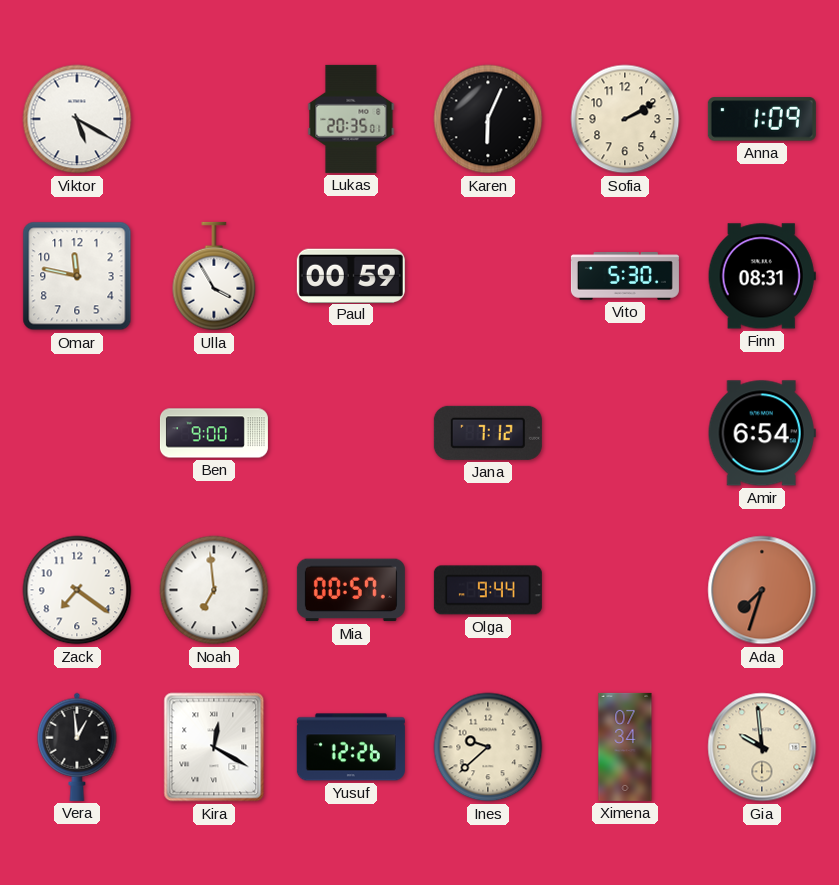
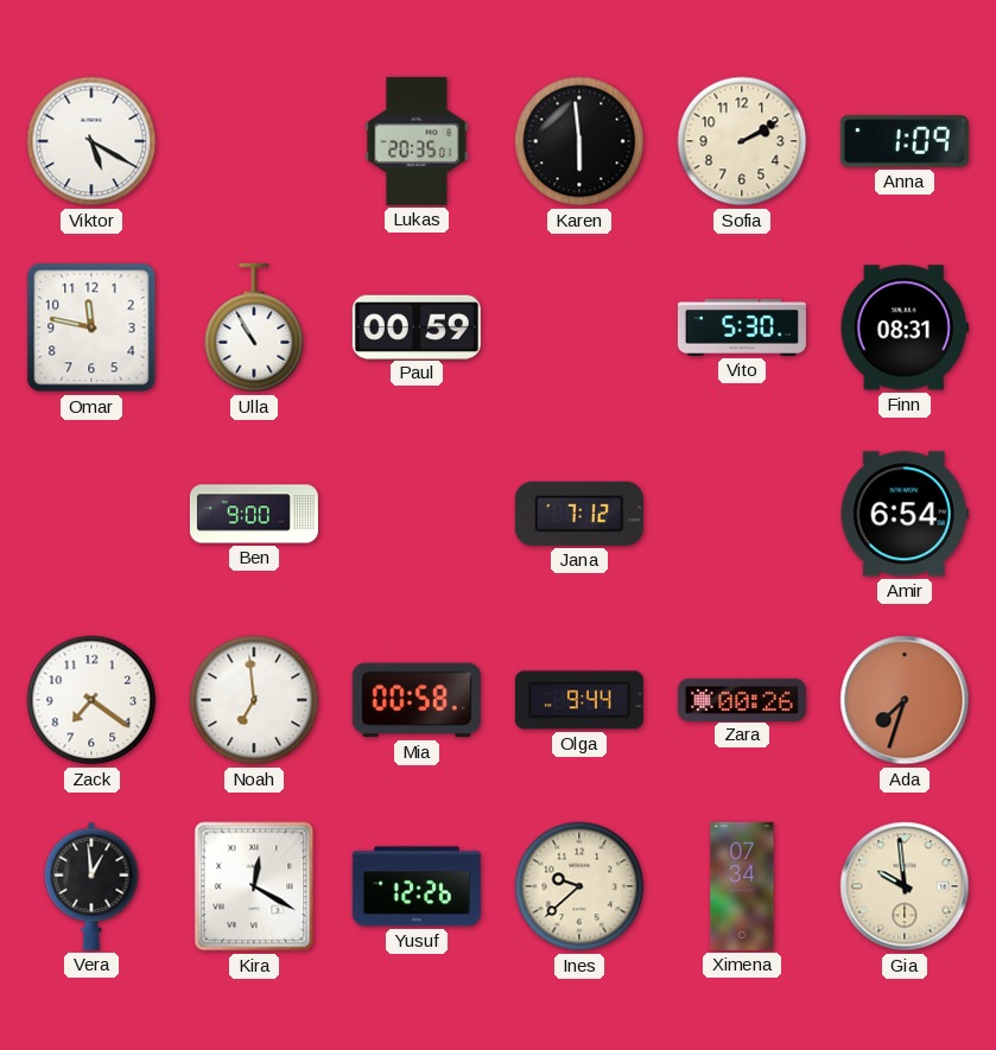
Karen: 6:04 -> 5:59
Ulla: 3:55 -> 10:55
Mia: 00:57 -> 00:58
Zara: none -> 00:26
